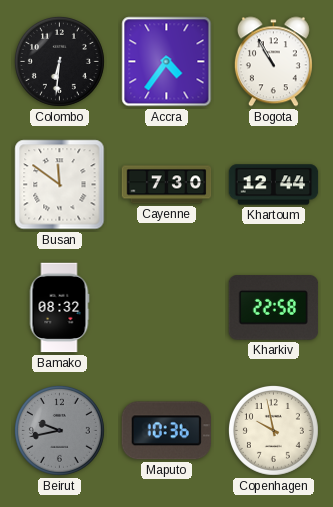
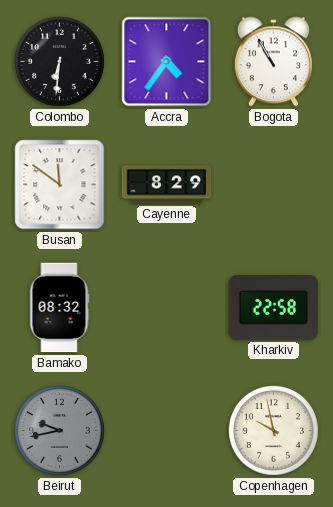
Cayenne: 7:30 -> 8:29
Khartoum: 12:44 -> none
Maputo: 10:36 -> none
